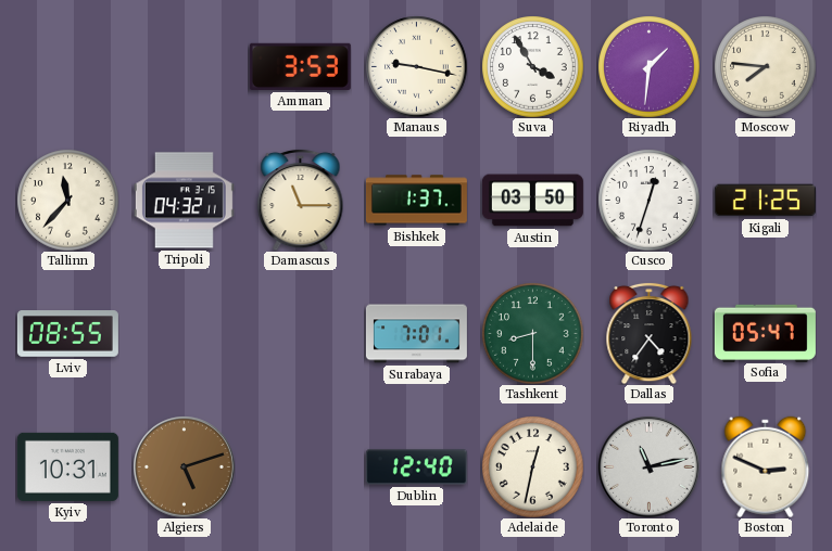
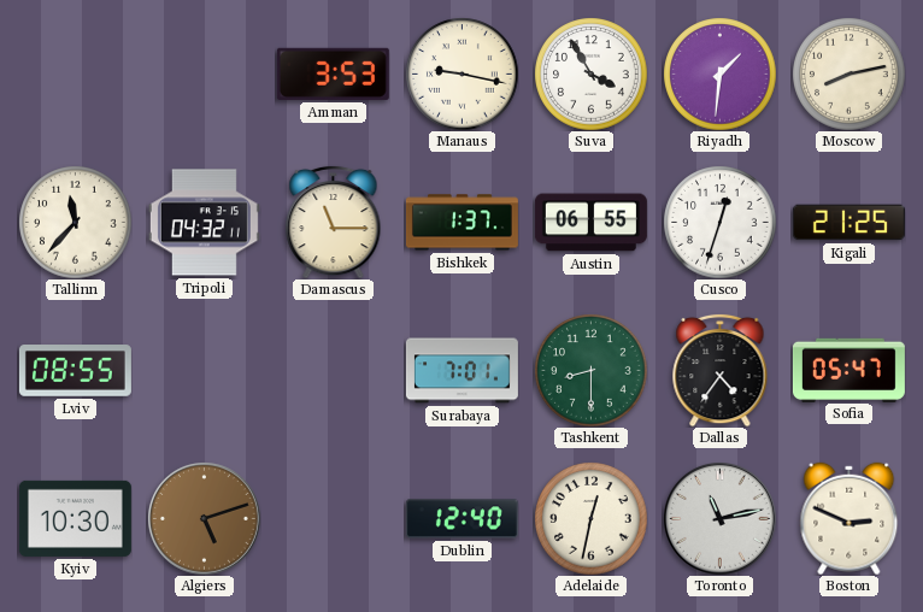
Moscow: 7:46 -> 8:13
Austin: 03:50 -> 06:55
Kyiv: 10:31 -> 10:30
